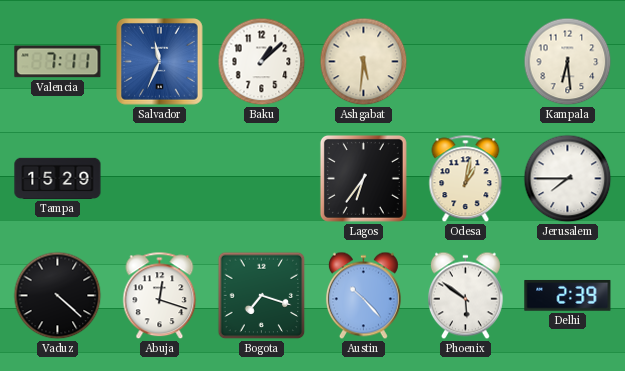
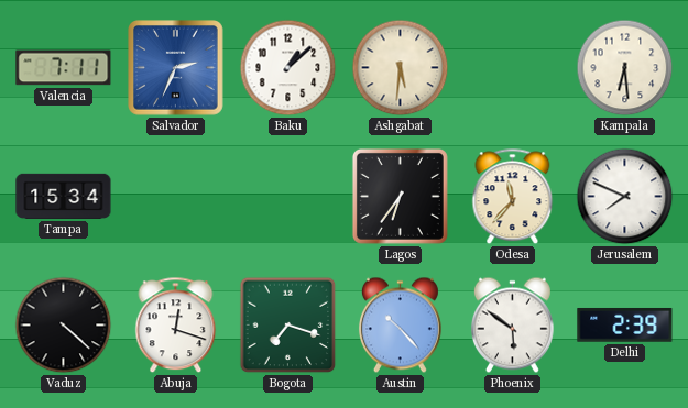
Salvador: 11:34 -> 2:34
Tampa: 15:29 -> 15:34
Odesa: 1:02 -> 11:37
Jerusalem: 7:45 -> 7:49
